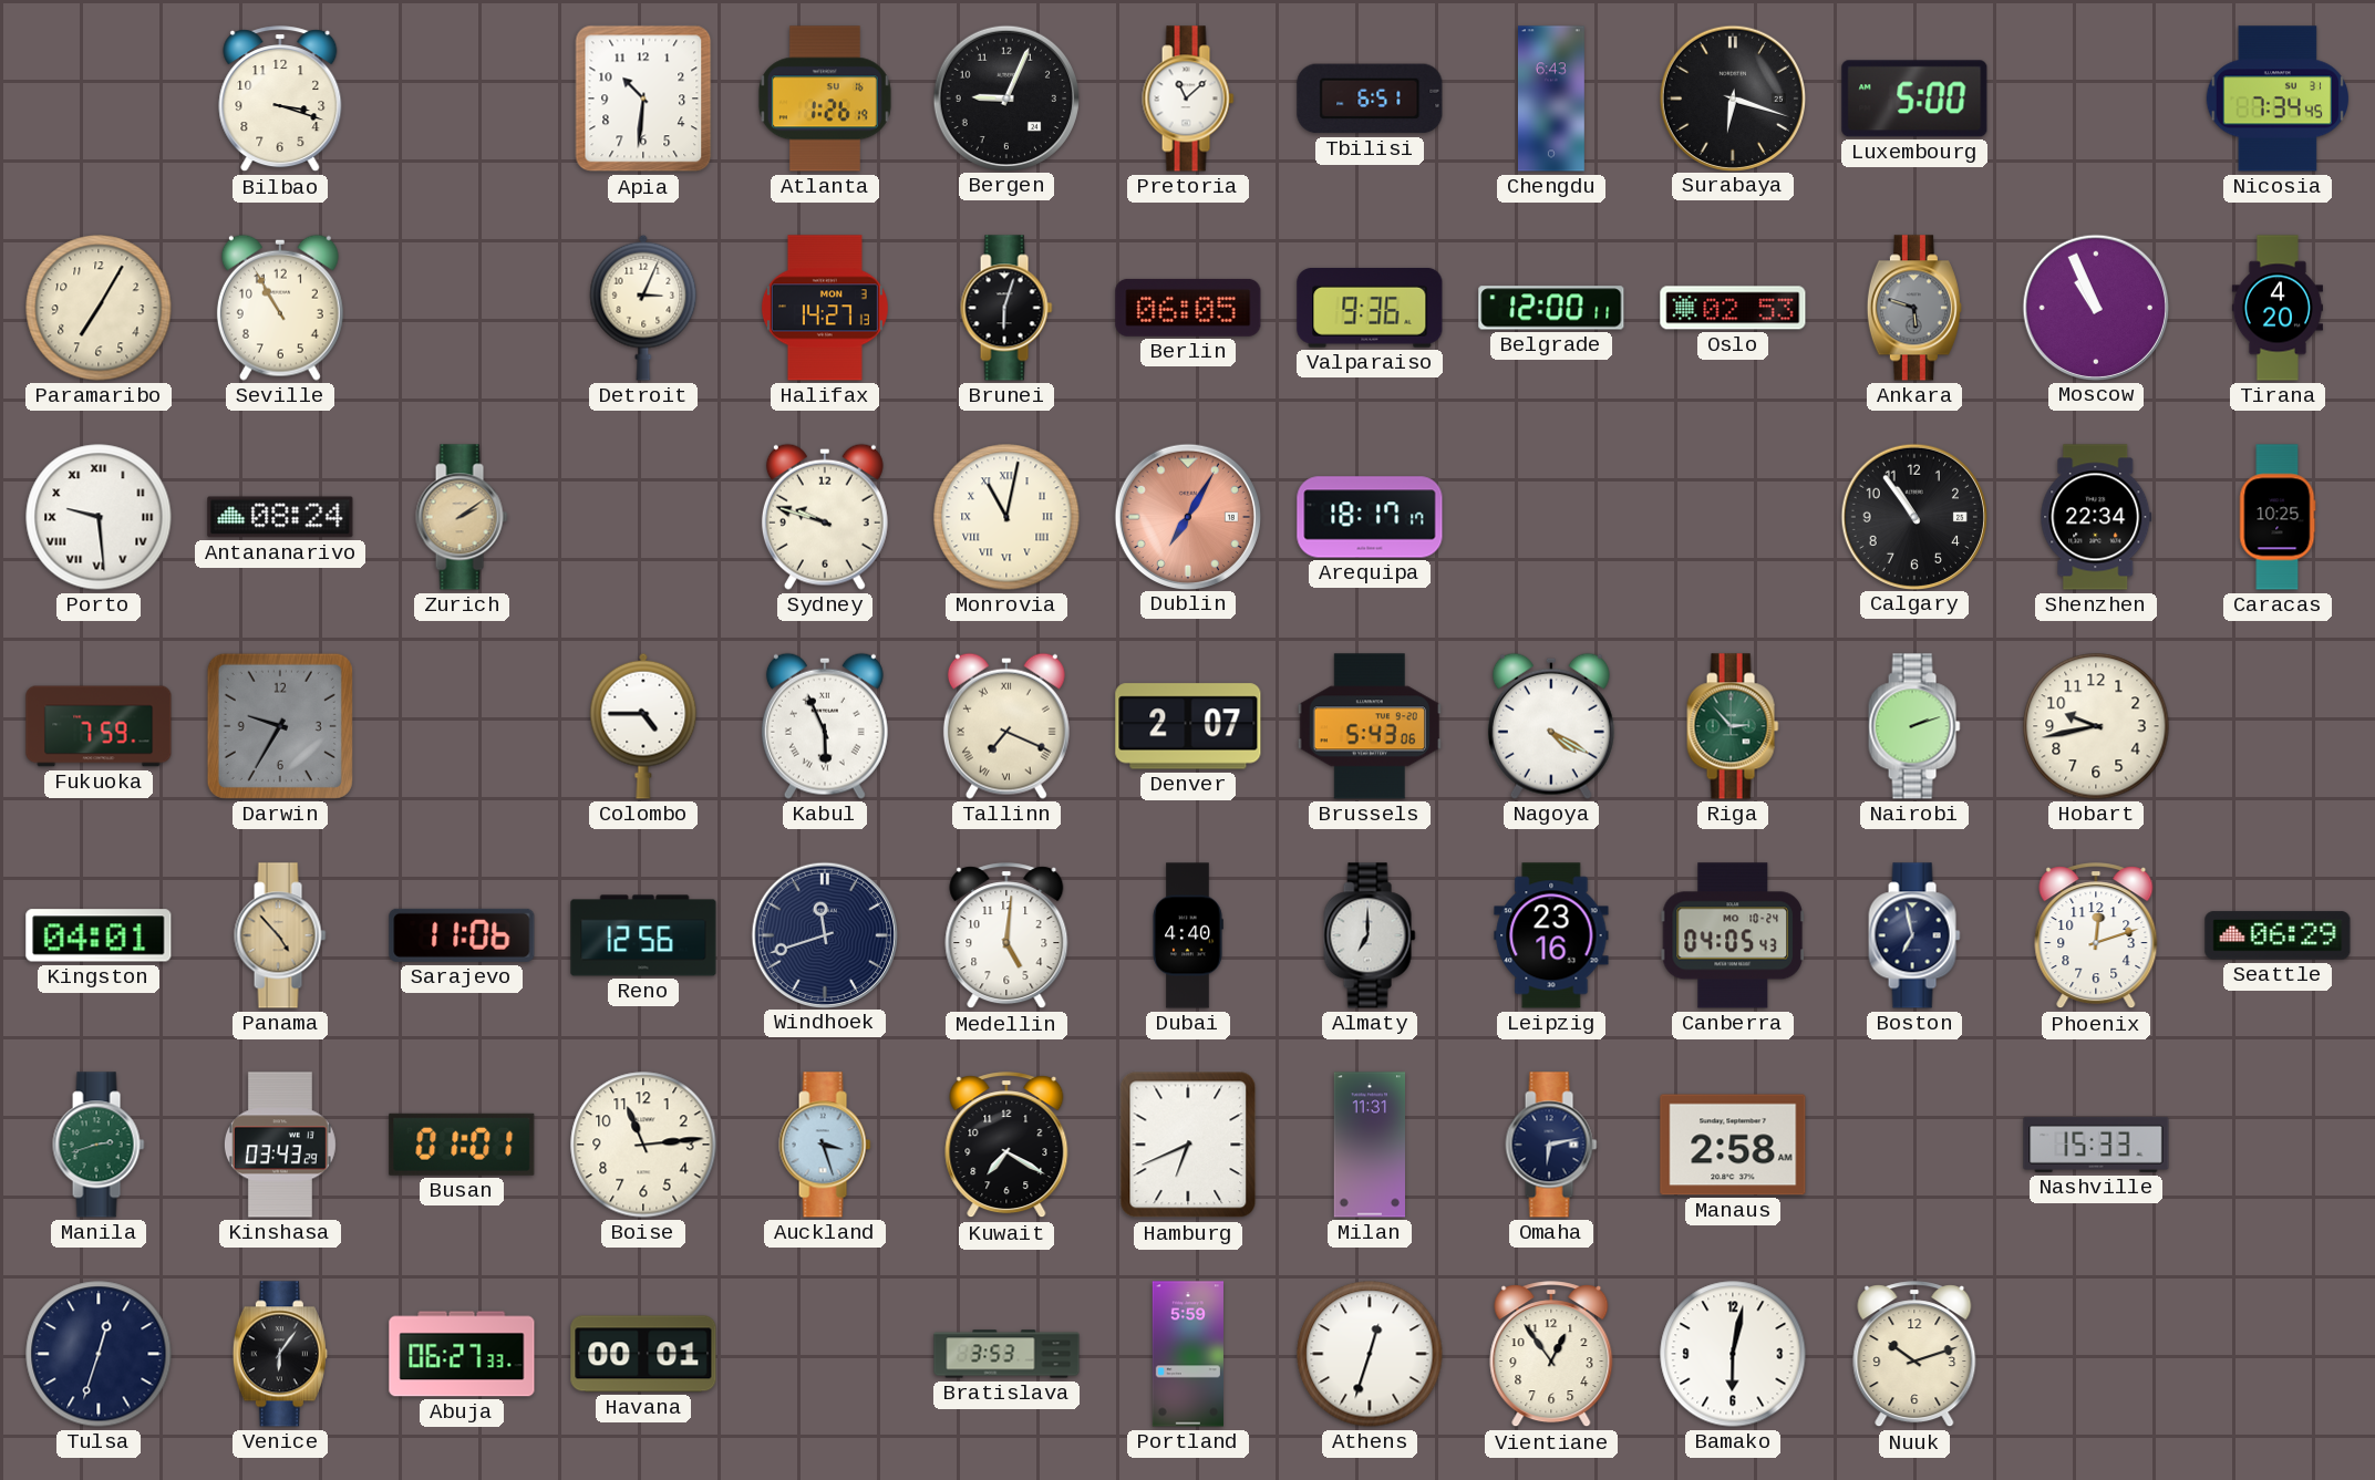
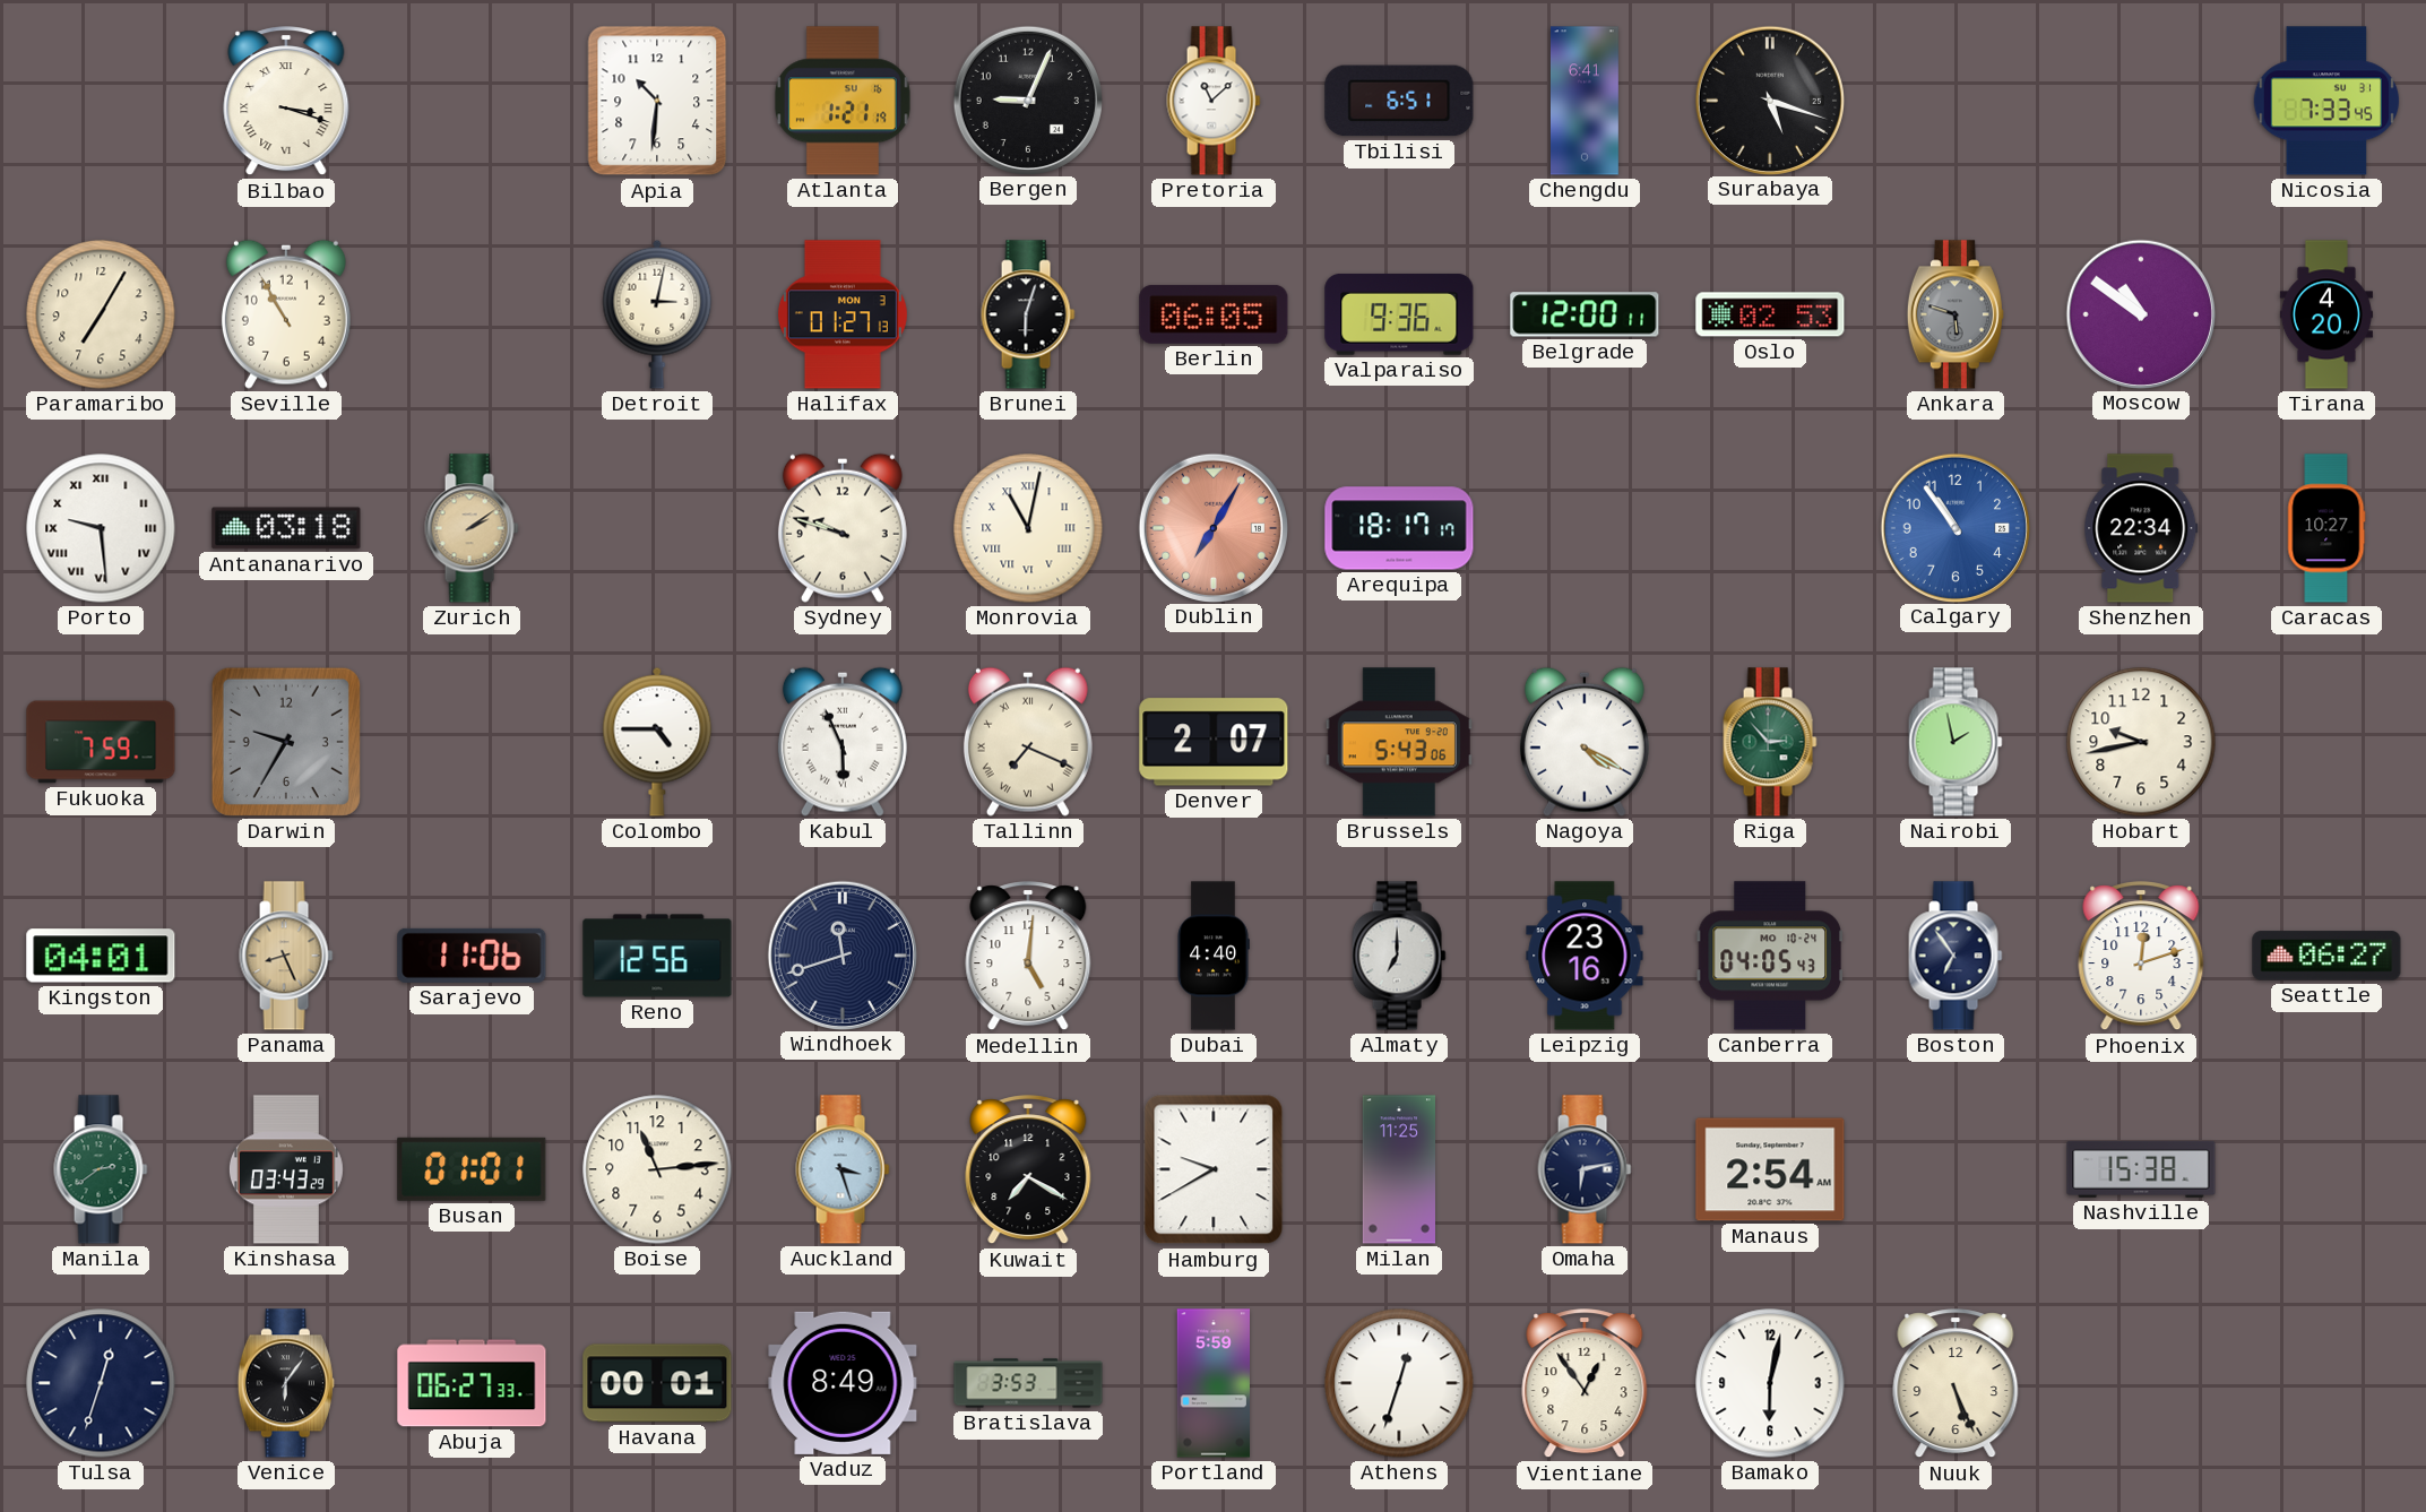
Bilbao numerals: Arabic -> Roman
Atlanta: 1:26 -> 1:21
Chengdu: 6:43 -> 6:41
Surabaya: 6:18 -> 5:18
Luxembourg: 5:00 -> none
Nicosia: 7:34 -> 7:33
Detroit: 3:04 -> 3:02
Halifax: 14:27 -> 01:27
Moscow: 10:56 -> 10:51
Antananarivo: 08:24 -> 03:18
Calgary dial: black -> blue
Caracas: 10:25 -> 10:27
Nairobi: 2:12 -> 1:58
Panama: 4:53 -> 8:26
Boston: 6:58 -> 6:54
Seattle: 06:29 -> 06:27
Manila: 2:42 -> 2:39
Hamburg: 6:41 -> 9:40
Milan: 11:31 -> 11:25
Manaus: 2:58 -> 2:54
Nashville: 15:33 -> 15:38
Vaduz: none -> 8:49
Nuuk: 10:12 -> 5:26
